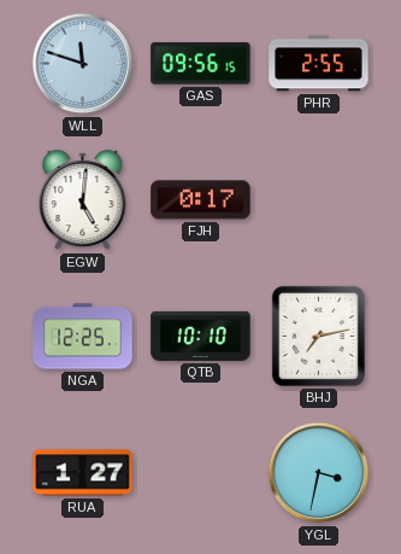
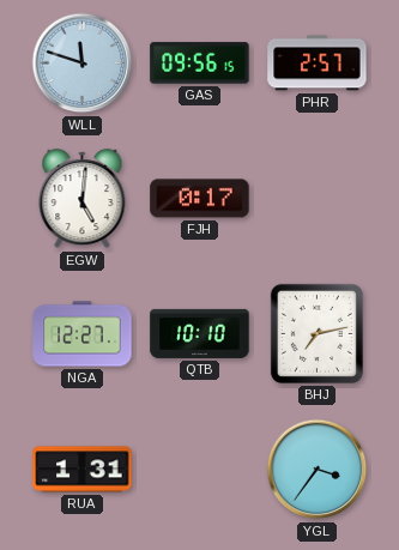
PHR: 2:55 -> 2:57
NGA: 12:25 -> 12:27
RUA: 1:27 -> 1:31
YGL: 3:32 -> 3:36
